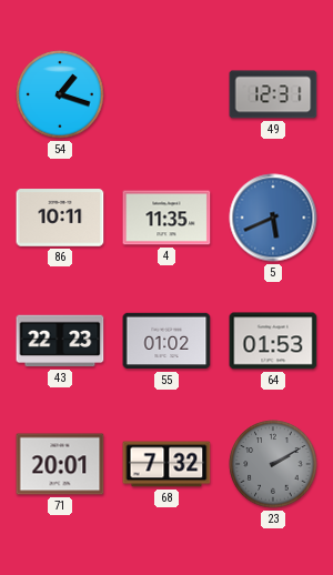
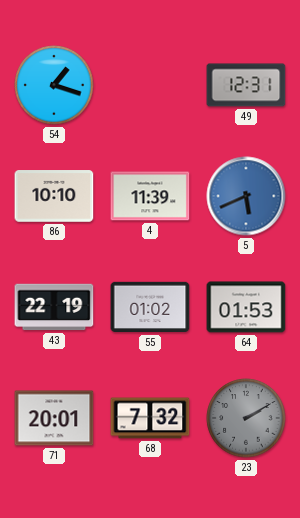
86: 10:11 -> 10:10
4: 11:35 -> 11:39
43: 22:23 -> 22:19
